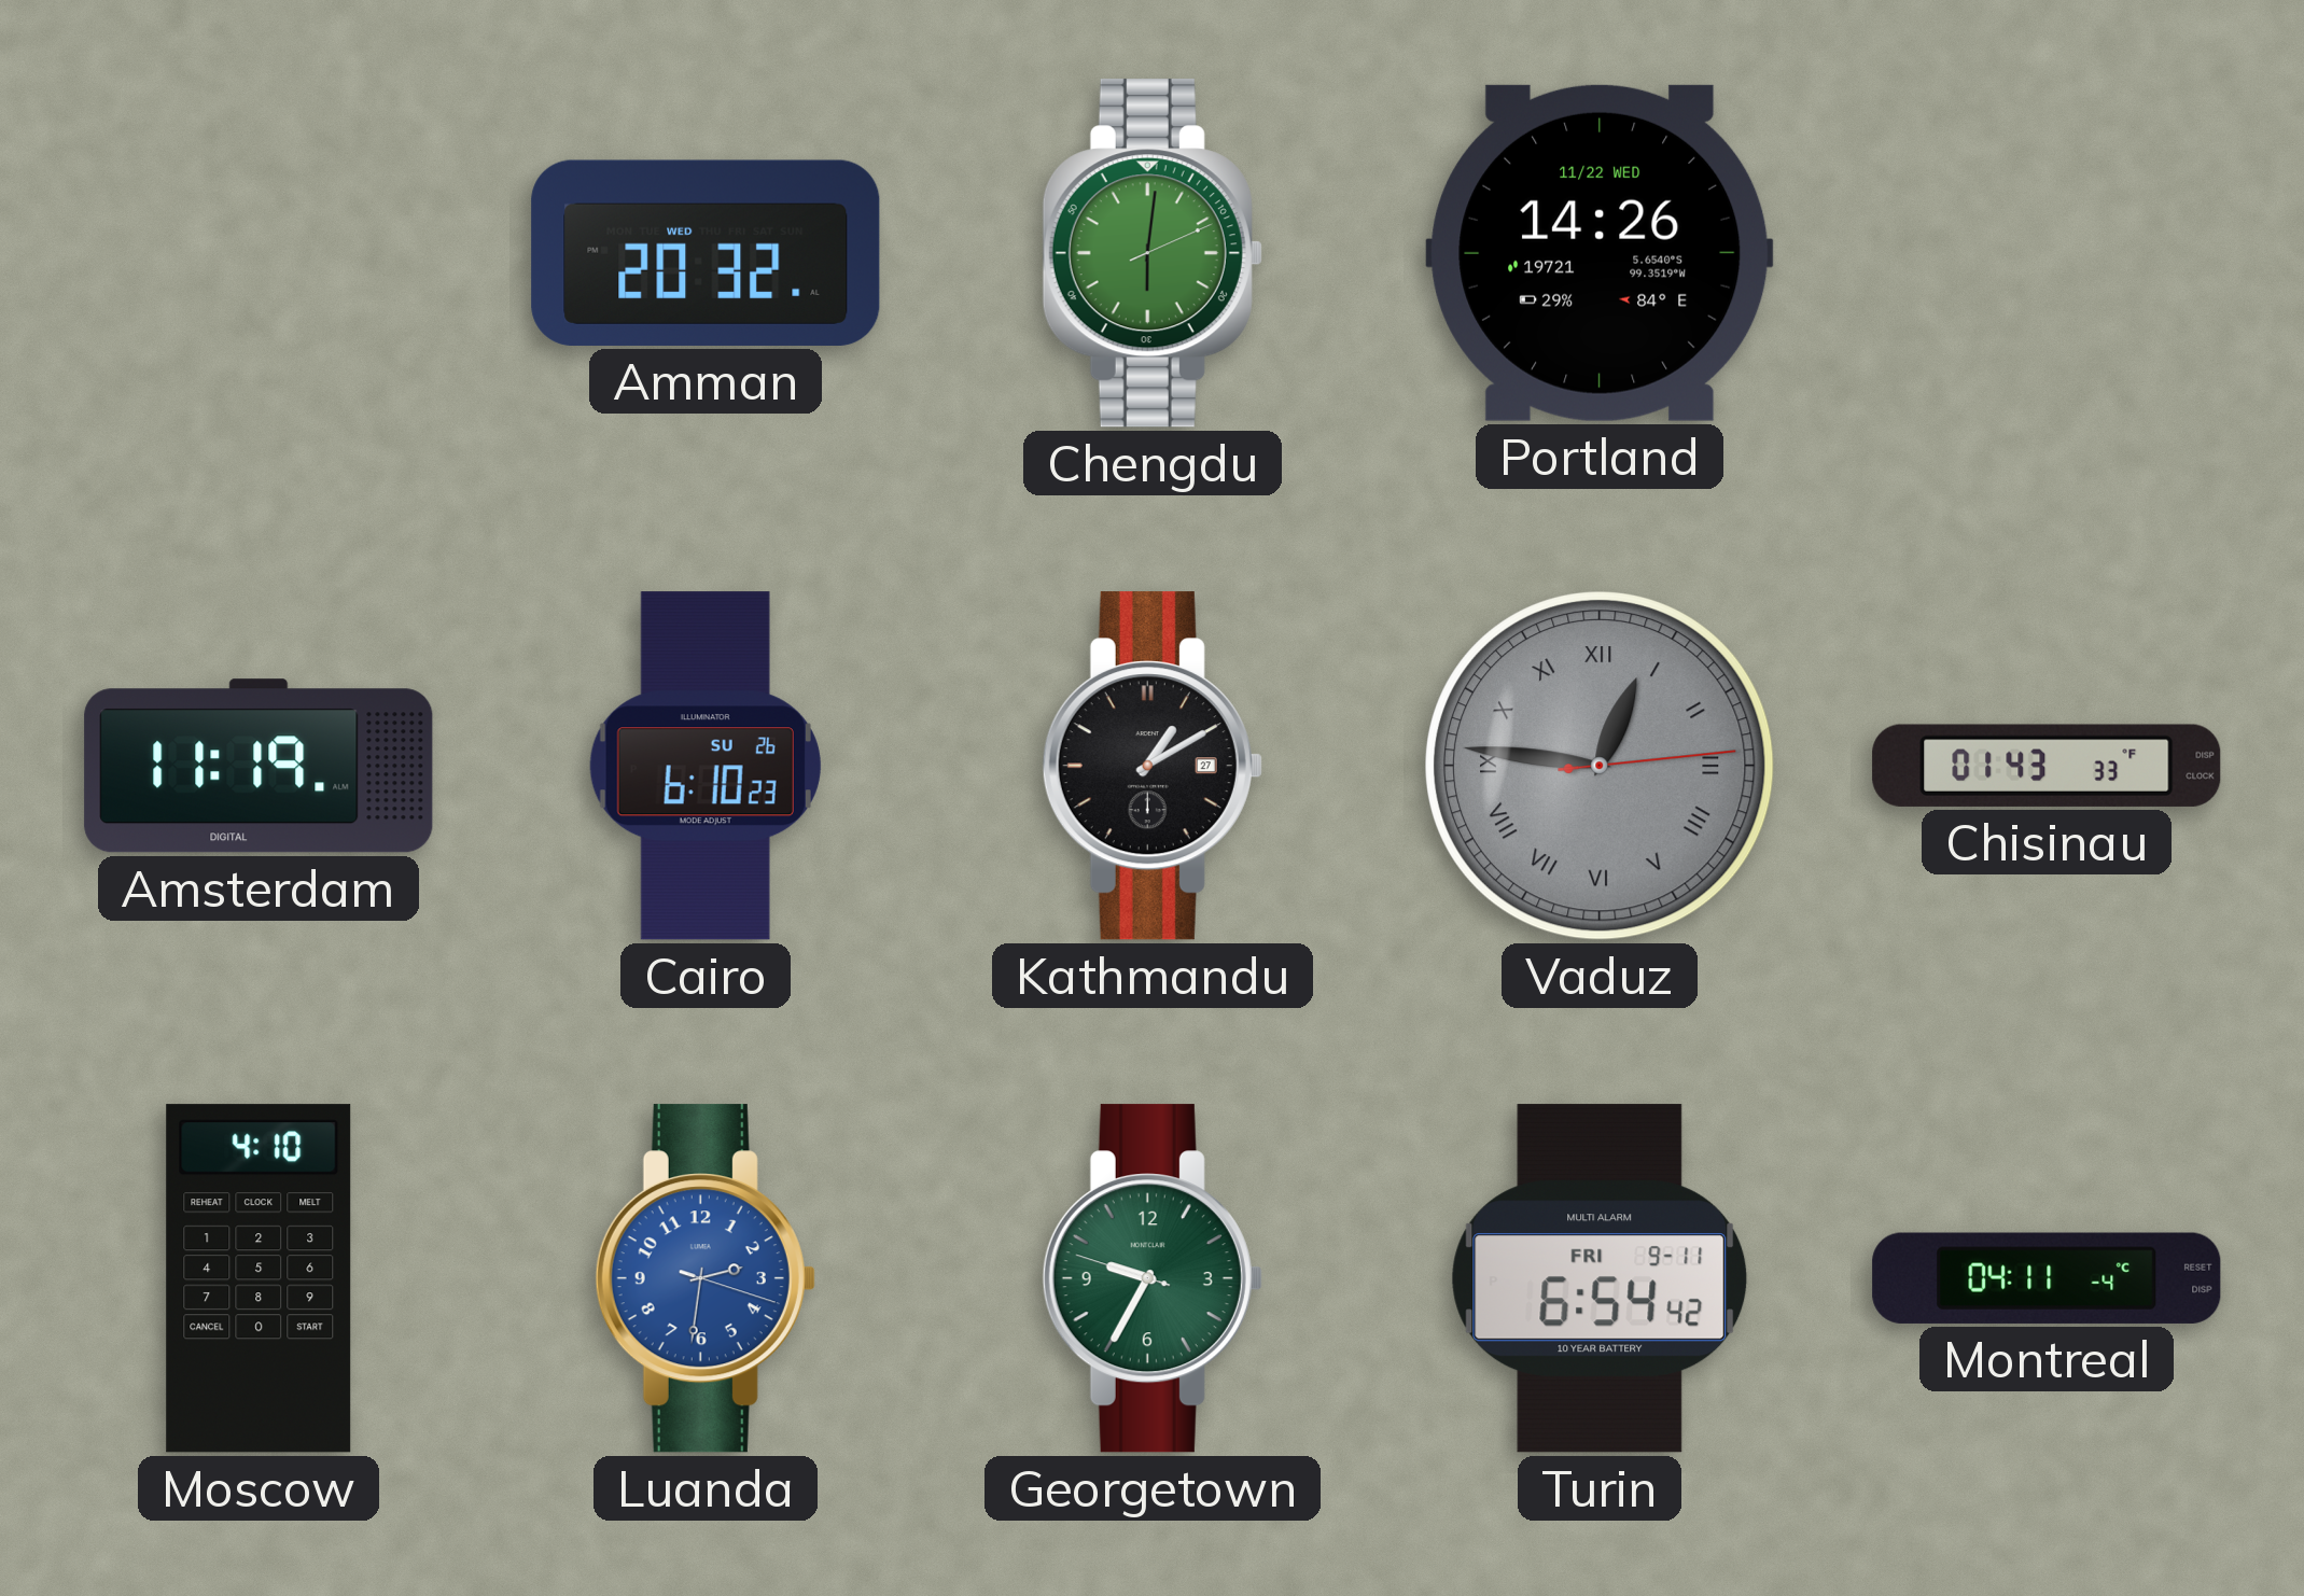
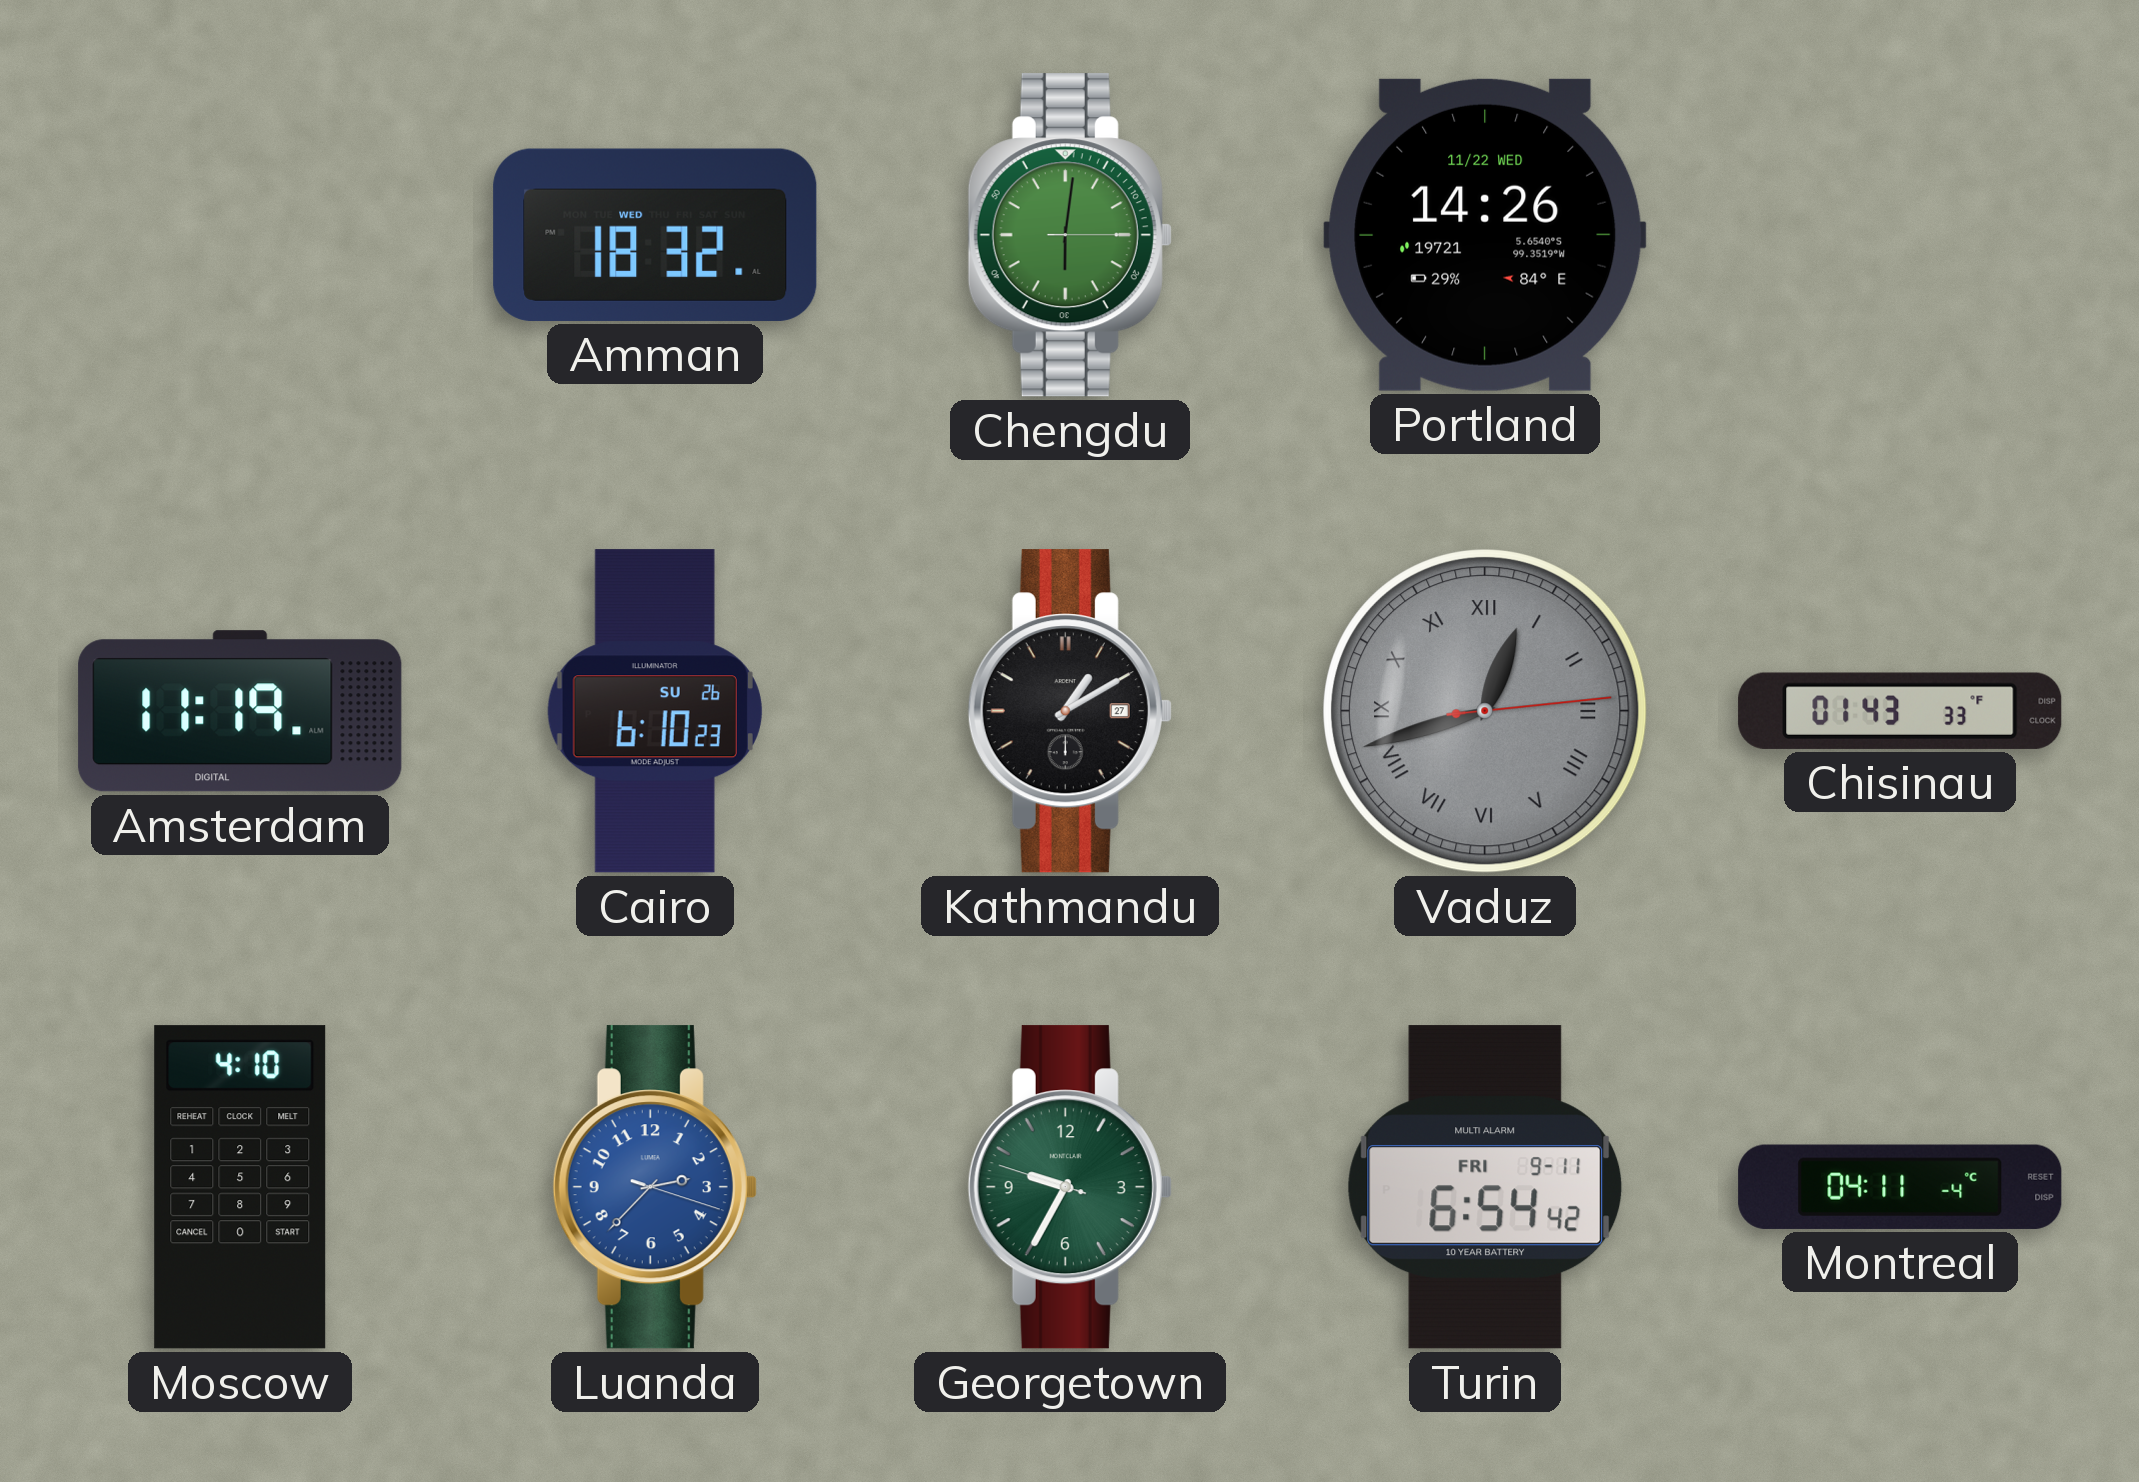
Amman: 20:32 -> 18:32
Chengdu: 6:01:11 -> 6:01:15
Vaduz: 12:46 -> 12:42
Luanda: 2:31 -> 2:37
